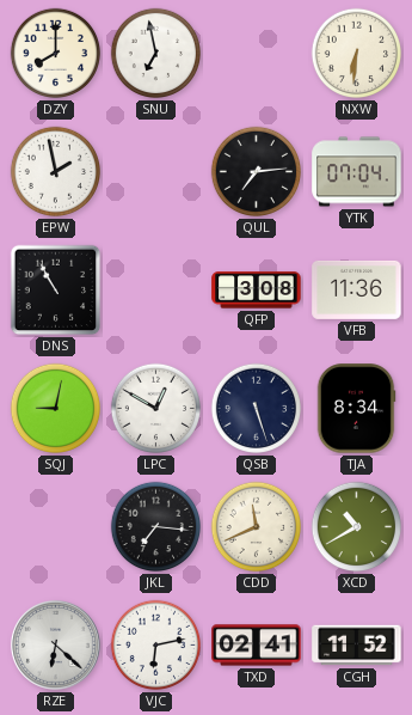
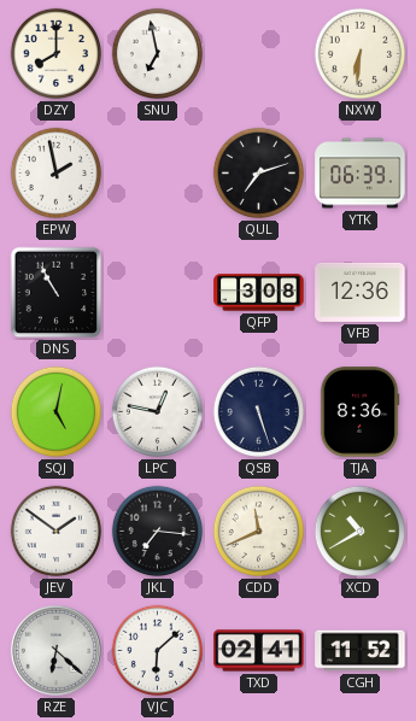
QUL: 7:14 -> 7:12
YTK: 07:04 -> 06:39
VFB: 11:36 -> 12:36
SQJ: 9:02 -> 5:02
LPC: 12:50 -> 12:47
TJA: 8:34 -> 8:36
JEV: none -> 1:51
VJC: 6:13 -> 6:08
